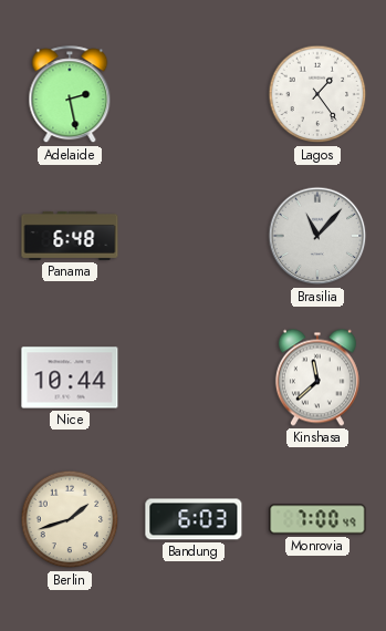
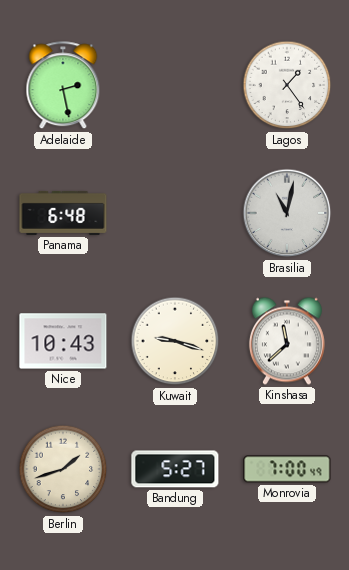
Brasilia: 11:07 -> 11:02
Nice: 10:44 -> 10:43
Kuwait: none -> 9:18
Bandung: 6:03 -> 5:27
